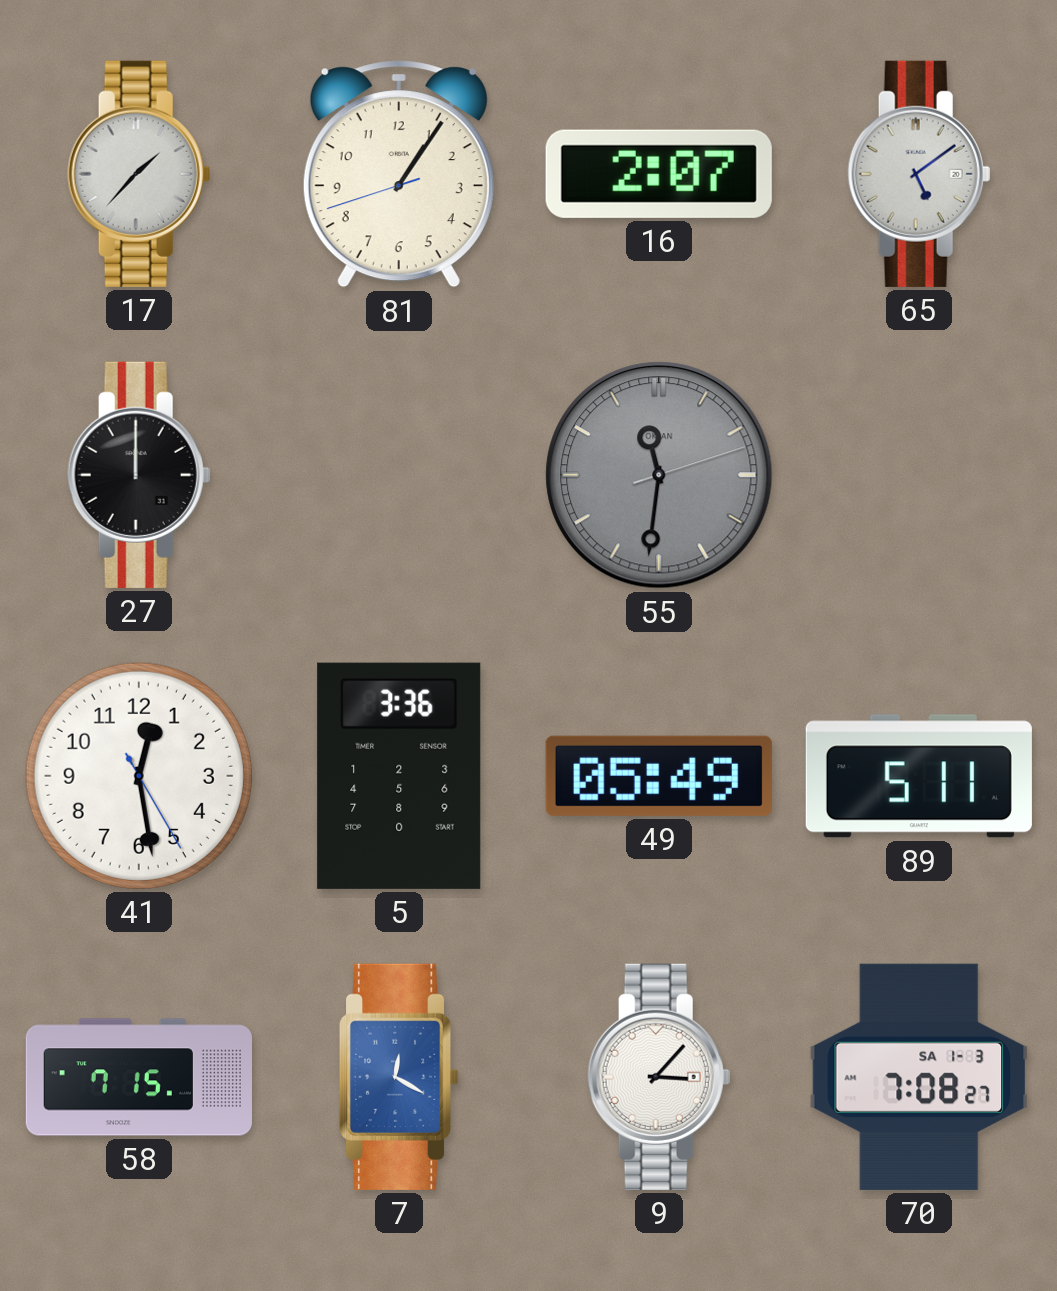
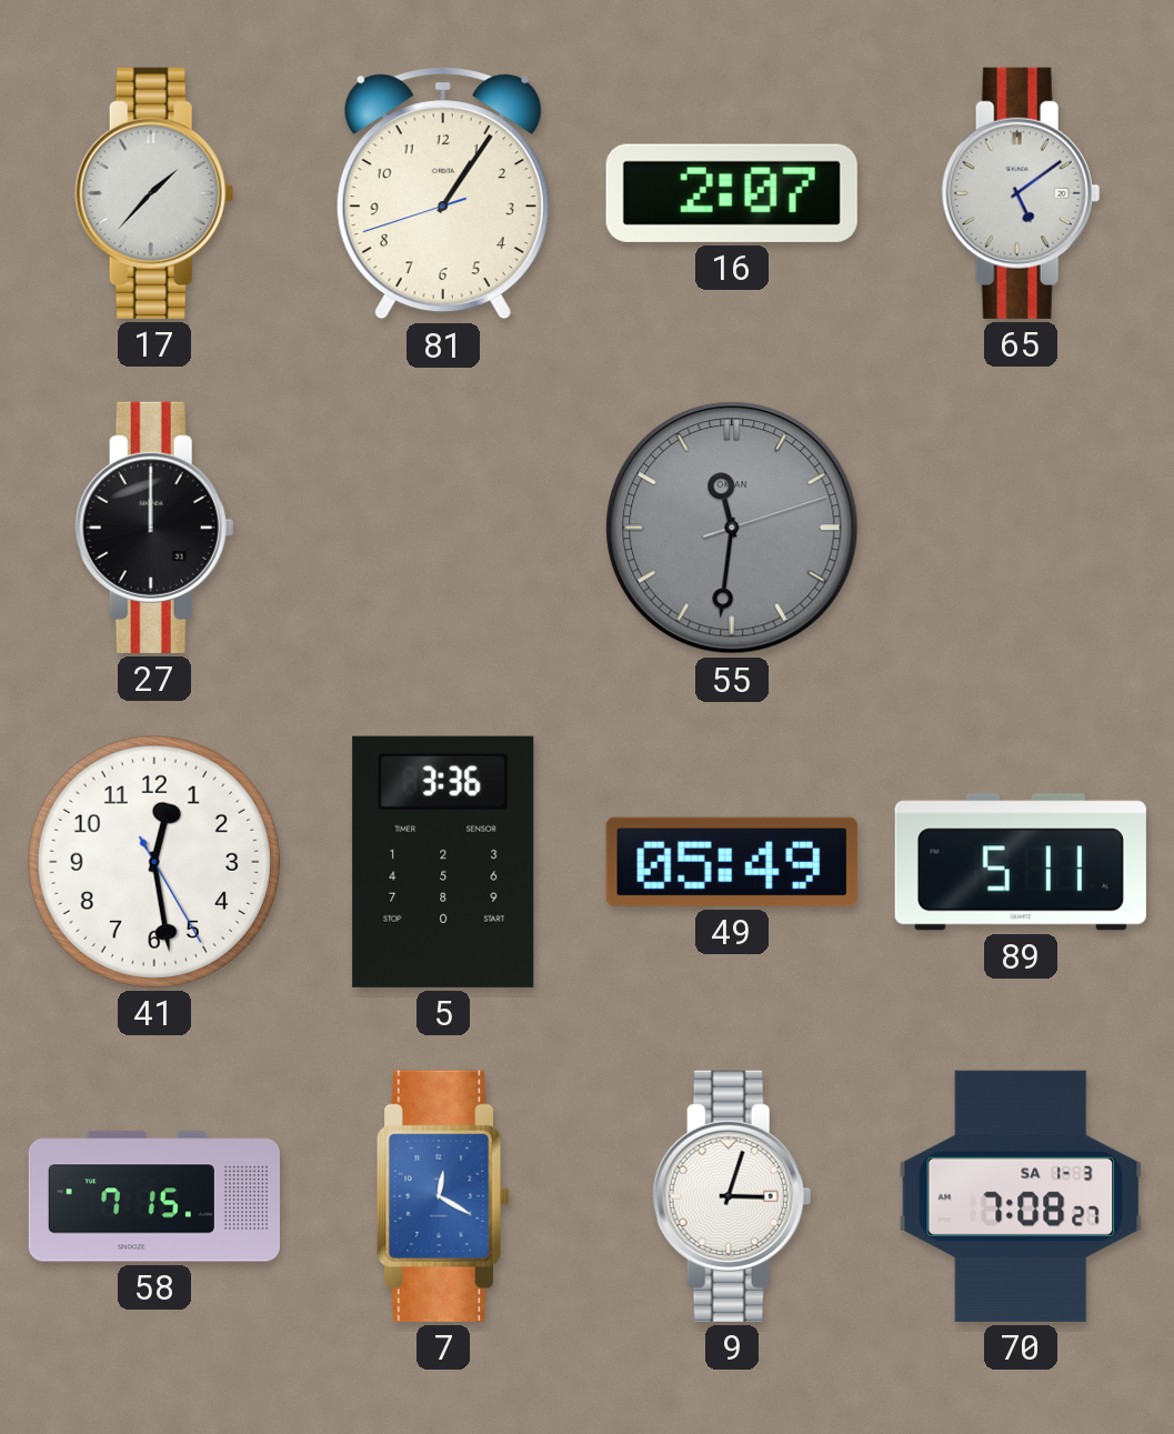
9: 3:07 -> 3:03
